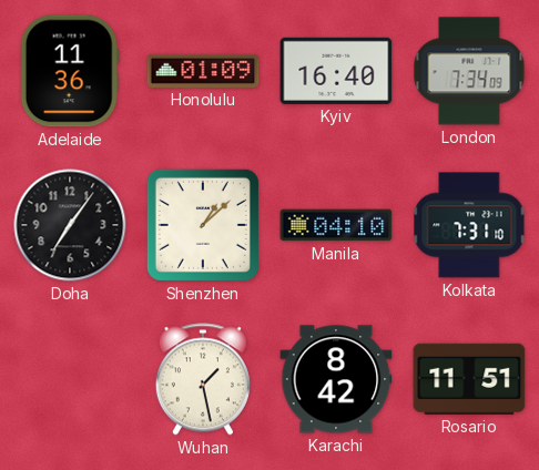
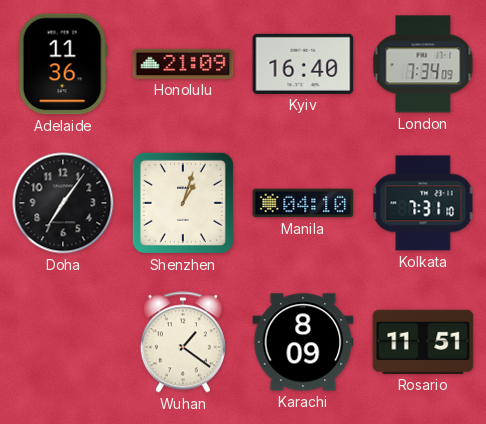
Honolulu: 01:09 -> 21:09
Shenzhen: 1:08 -> 1:03
Wuhan: 1:28 -> 1:21
Karachi: 8:42 -> 8:09
